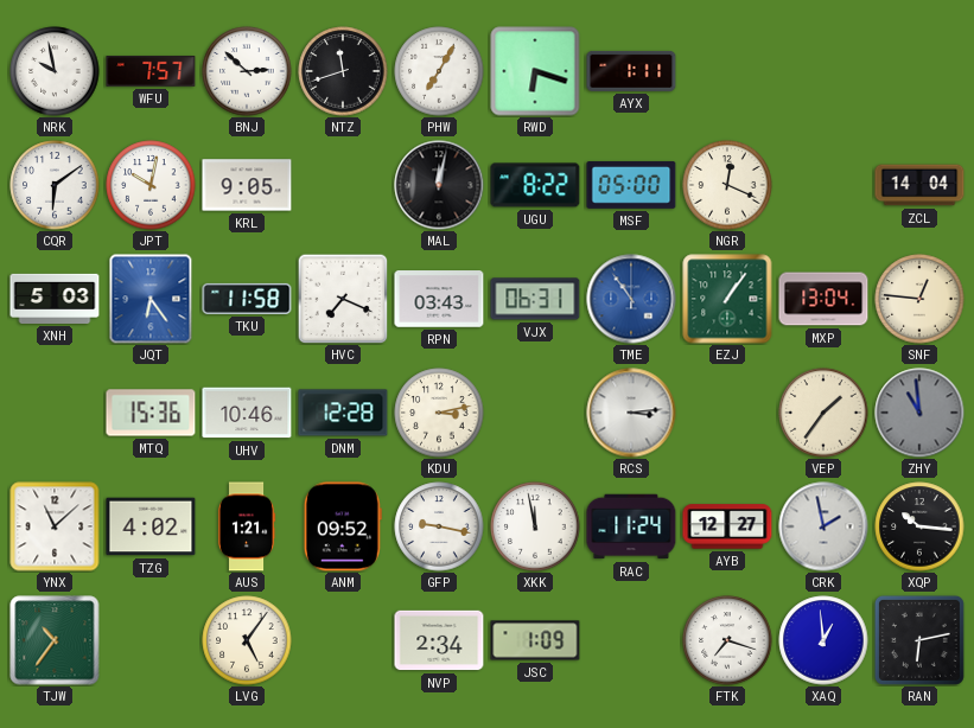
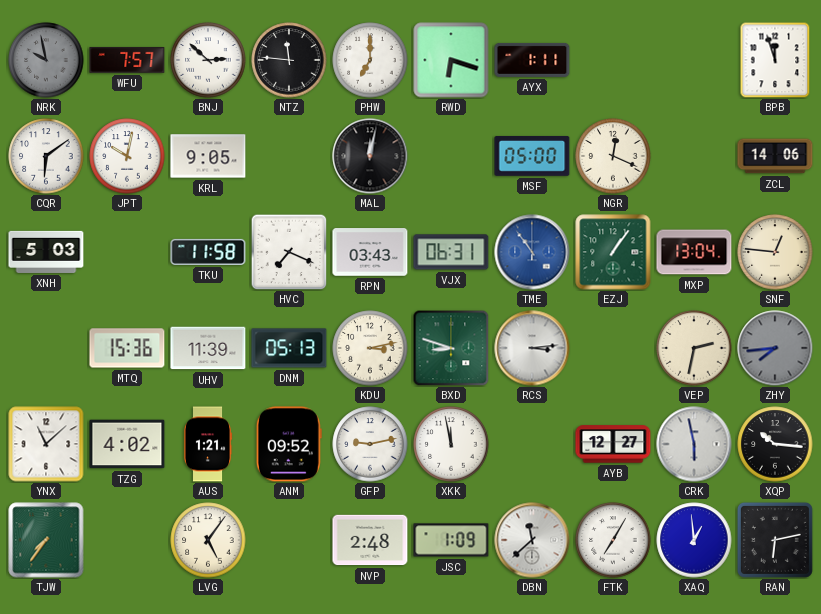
NRK dial: white -> grey
NTZ: 11:42 -> 11:46
PHW: 7:05 -> 7:00
BPB: none -> 11:57
UGU: 8:22 -> none
ZCL: 14:04 -> 14:06
JQT: 6:24 -> none
UHV: 10:46 -> 11:39
DNM: 12:28 -> 05:13
BXD: none -> 8:48
VEP: 1:36 -> 2:32
ZHY: 10:59 -> 7:44
GFP: 9:17 -> 9:13
RAC: 11:24 -> none
CRK: 1:58 -> 5:58
TJW: 10:36 -> 7:36
NVP: 2:34 -> 2:48
DBN: none -> 11:38
FTK: 7:18 -> 7:05
